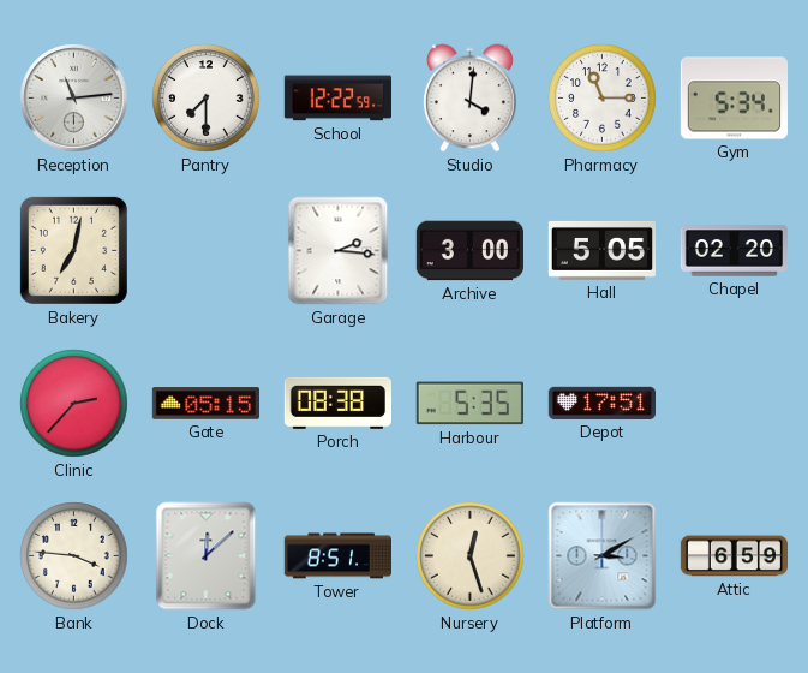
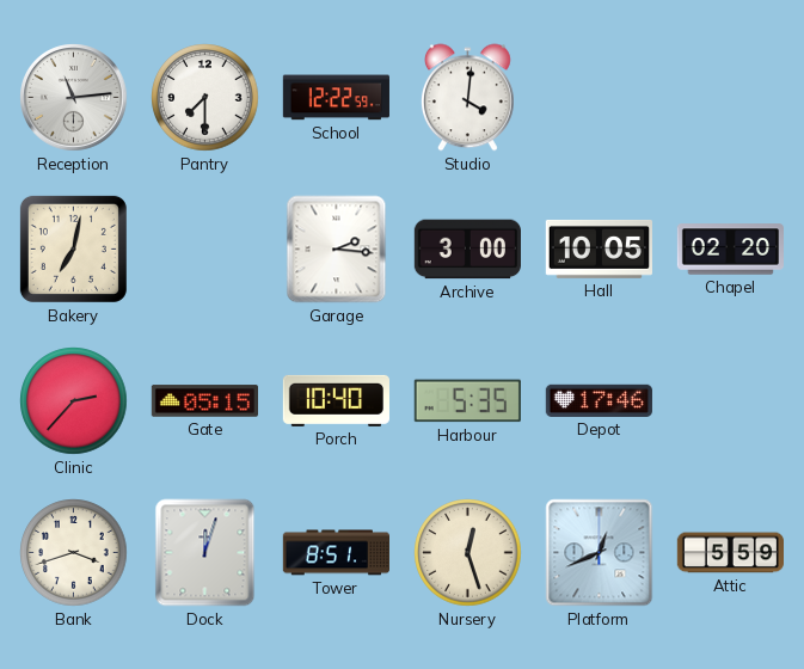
Pharmacy: 11:15 -> none
Gym: 5:34 -> none
Hall: 5:05 -> 10:05
Porch: 08:38 -> 10:40
Depot: 17:51 -> 17:46
Bank: 3:46 -> 3:42
Dock: 12:08 -> 12:03
Platform: 3:10 -> 12:41
Attic: 6:59 -> 5:59
